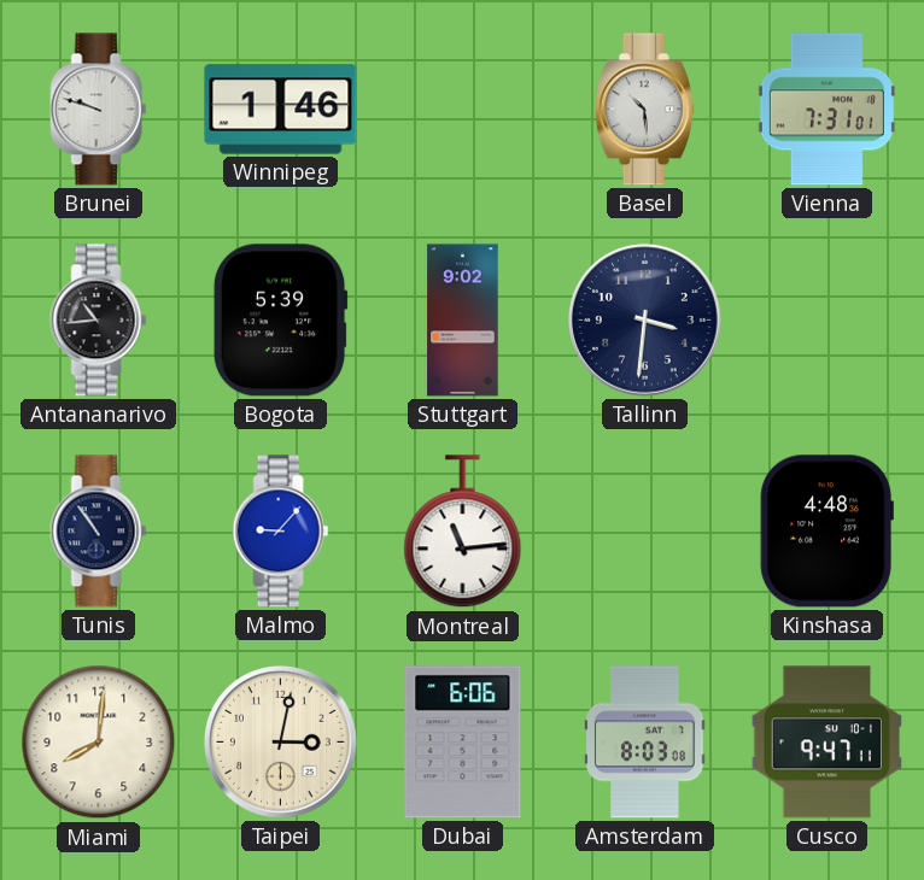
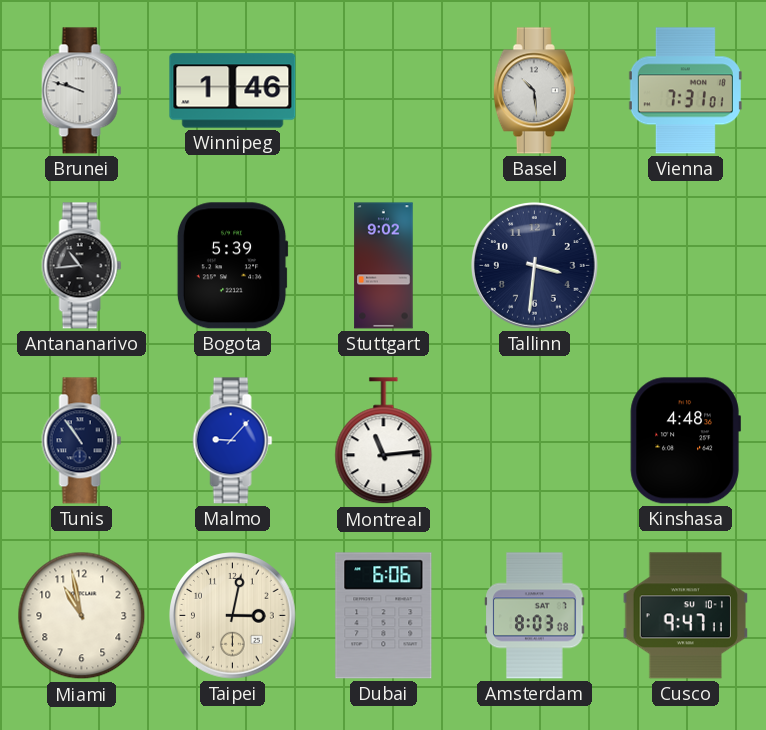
Miami: 8:01 -> 10:58
